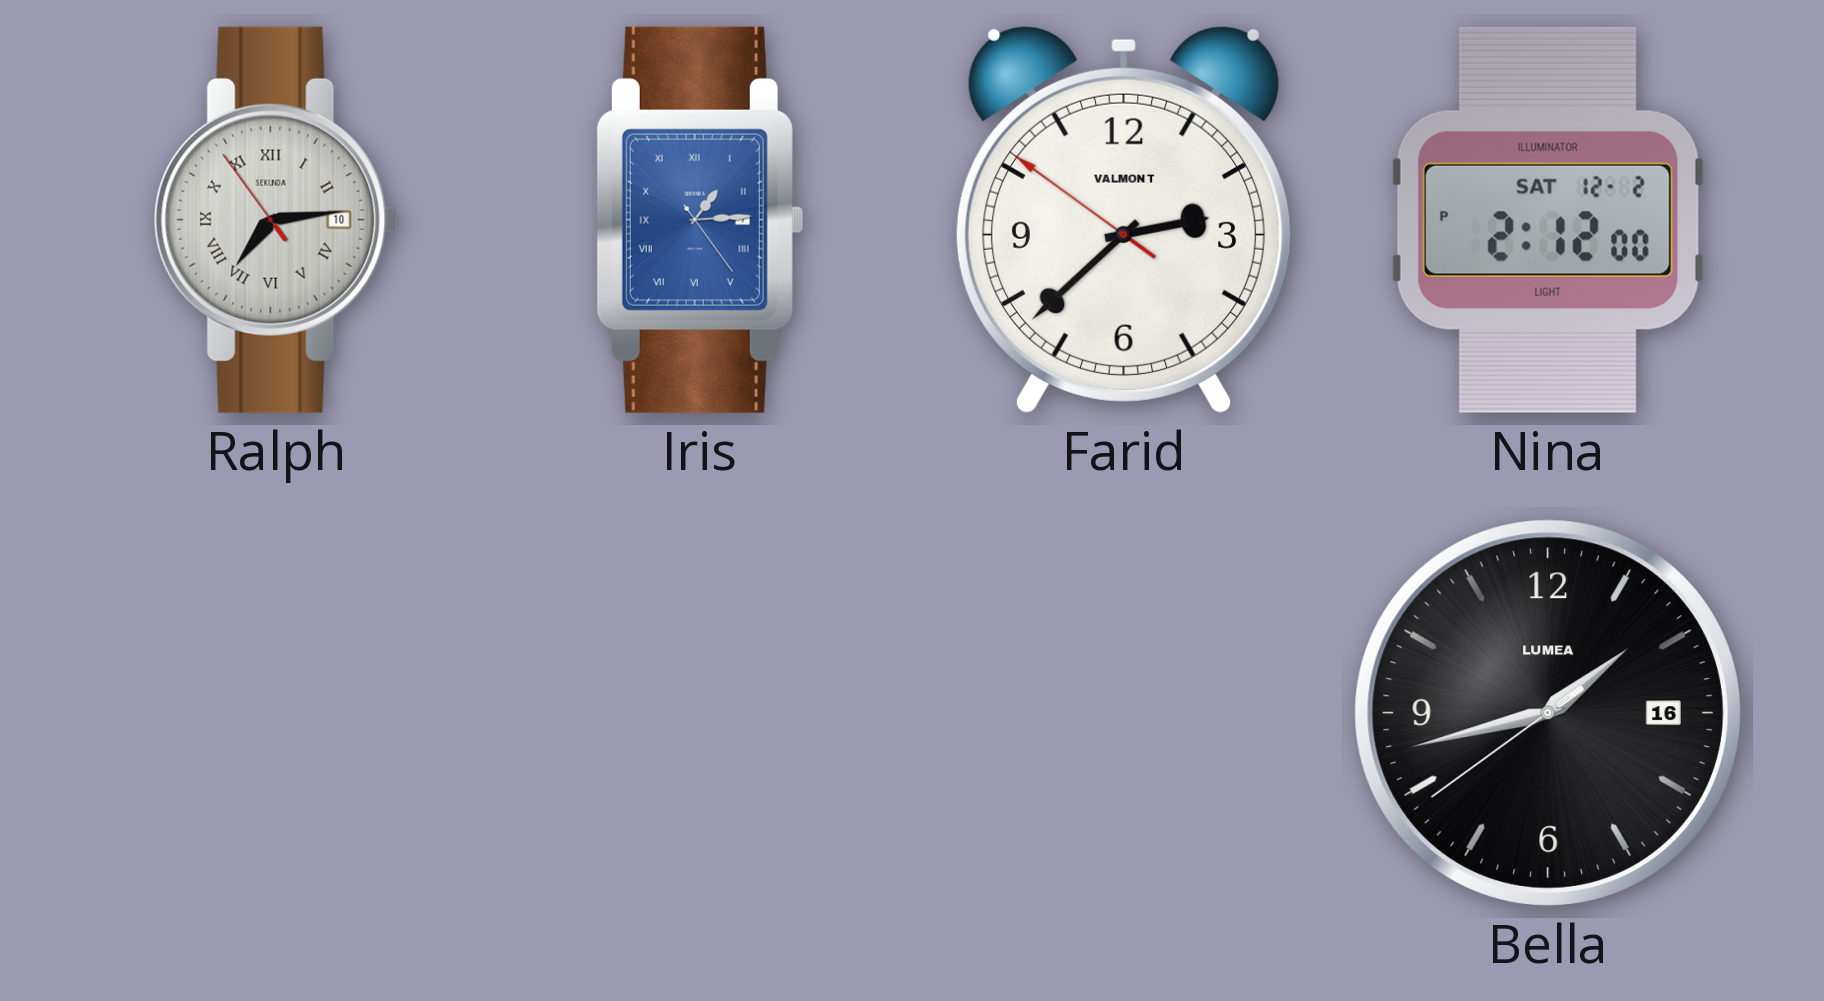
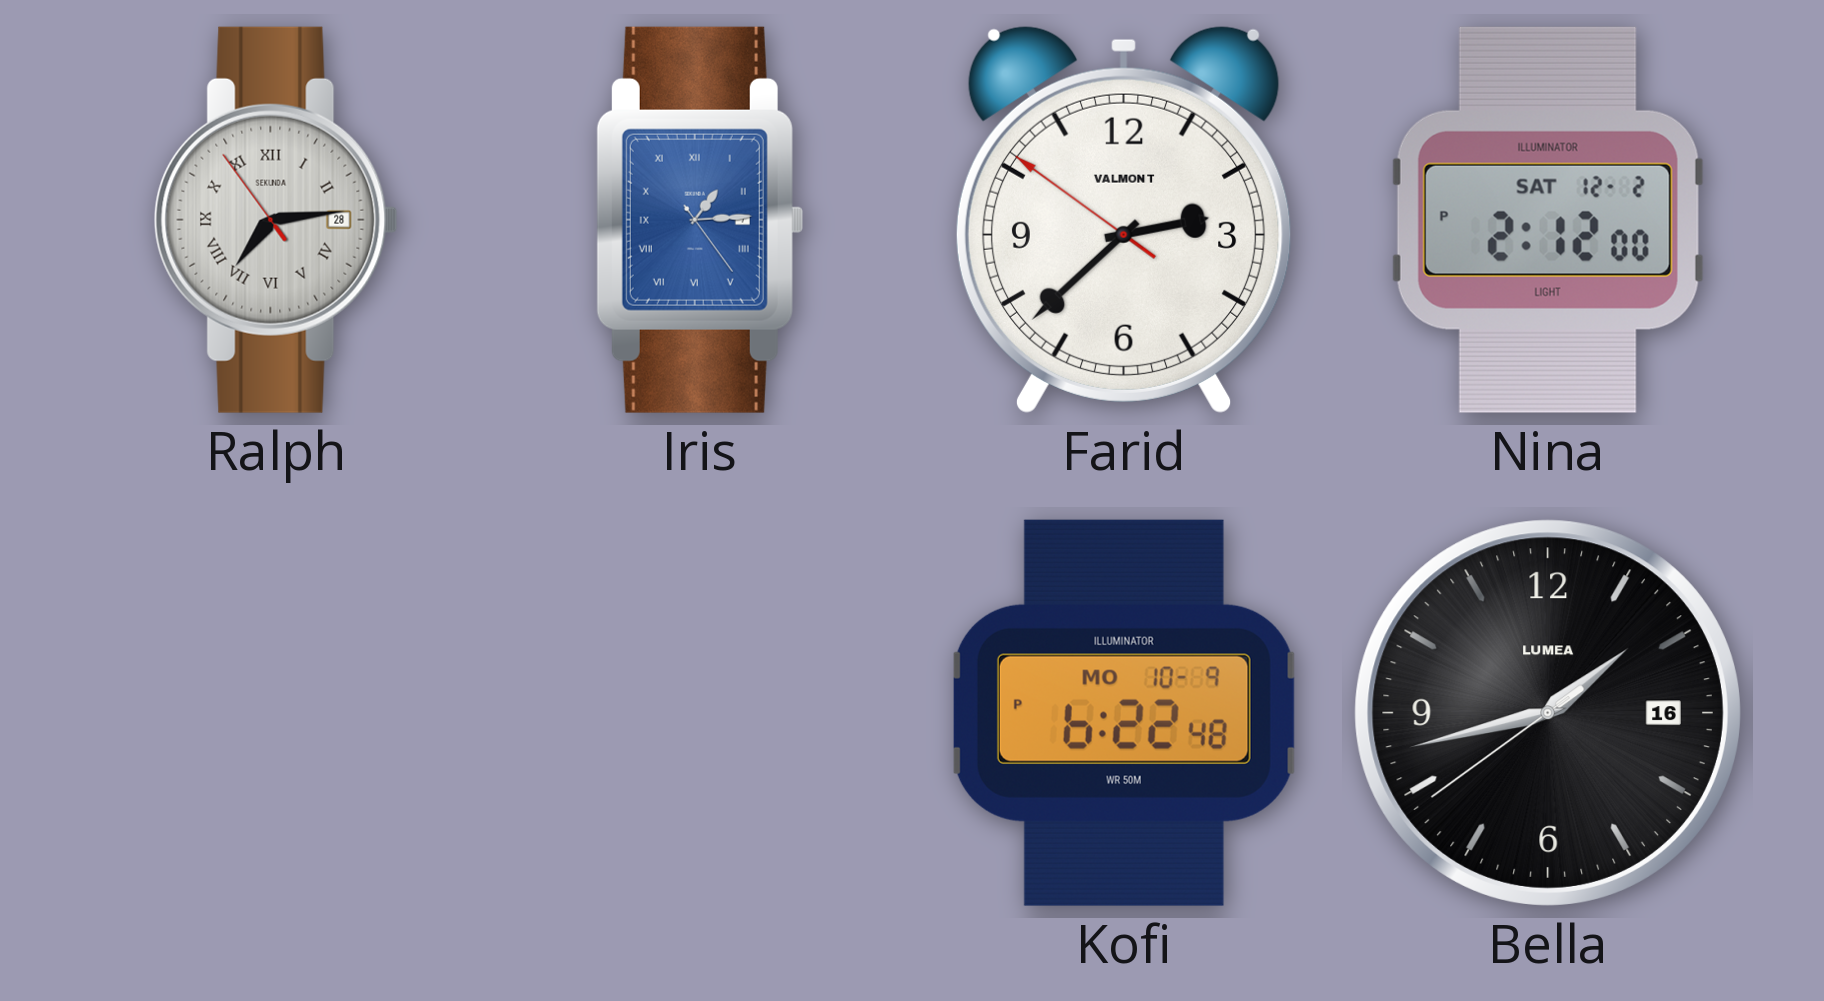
Ralph date: 10 -> 28
Kofi: none -> 6:22
